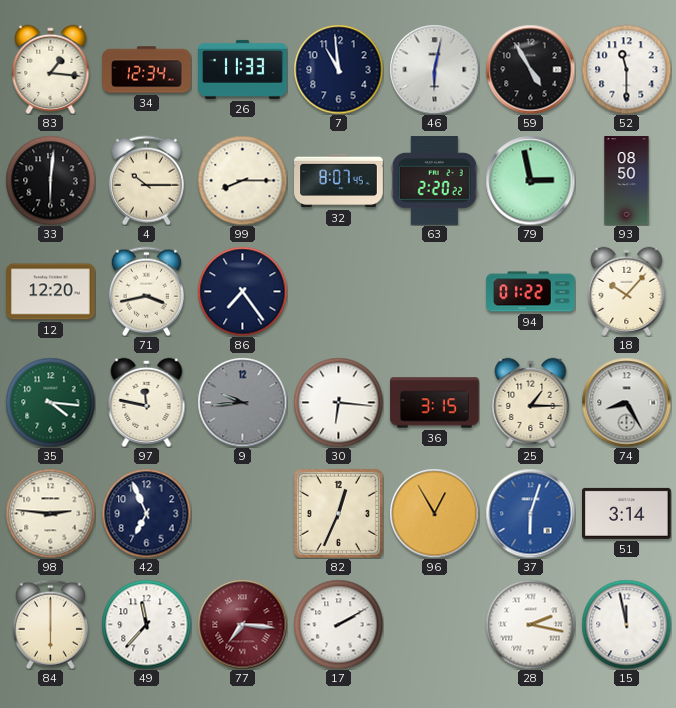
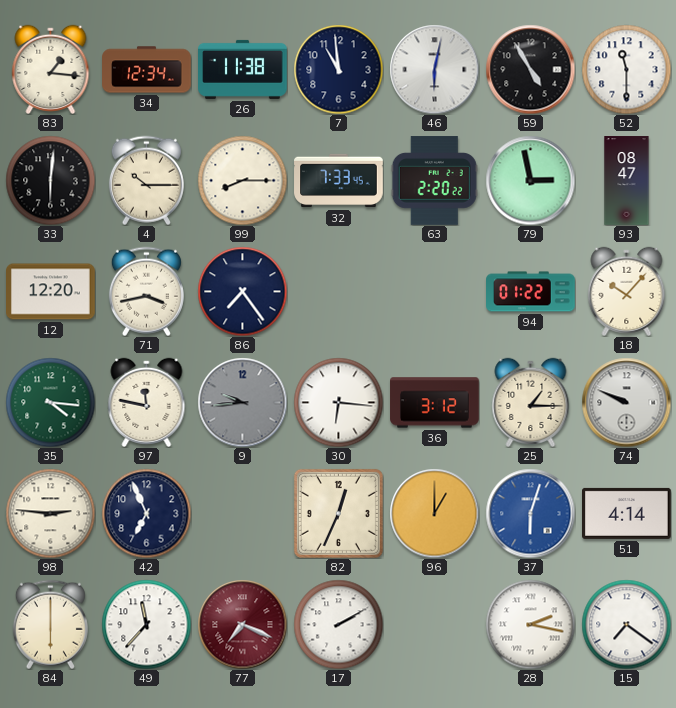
26: 11:33 -> 11:38
32: 8:07 -> 7:33
93: 08:50 -> 08:47
36: 3:15 -> 3:12
74: 8:25 -> 9:49
96: 12:55 -> 1:00
51: 3:14 -> 4:14
77: 7:16 -> 7:19
15: 11:58 -> 7:21
